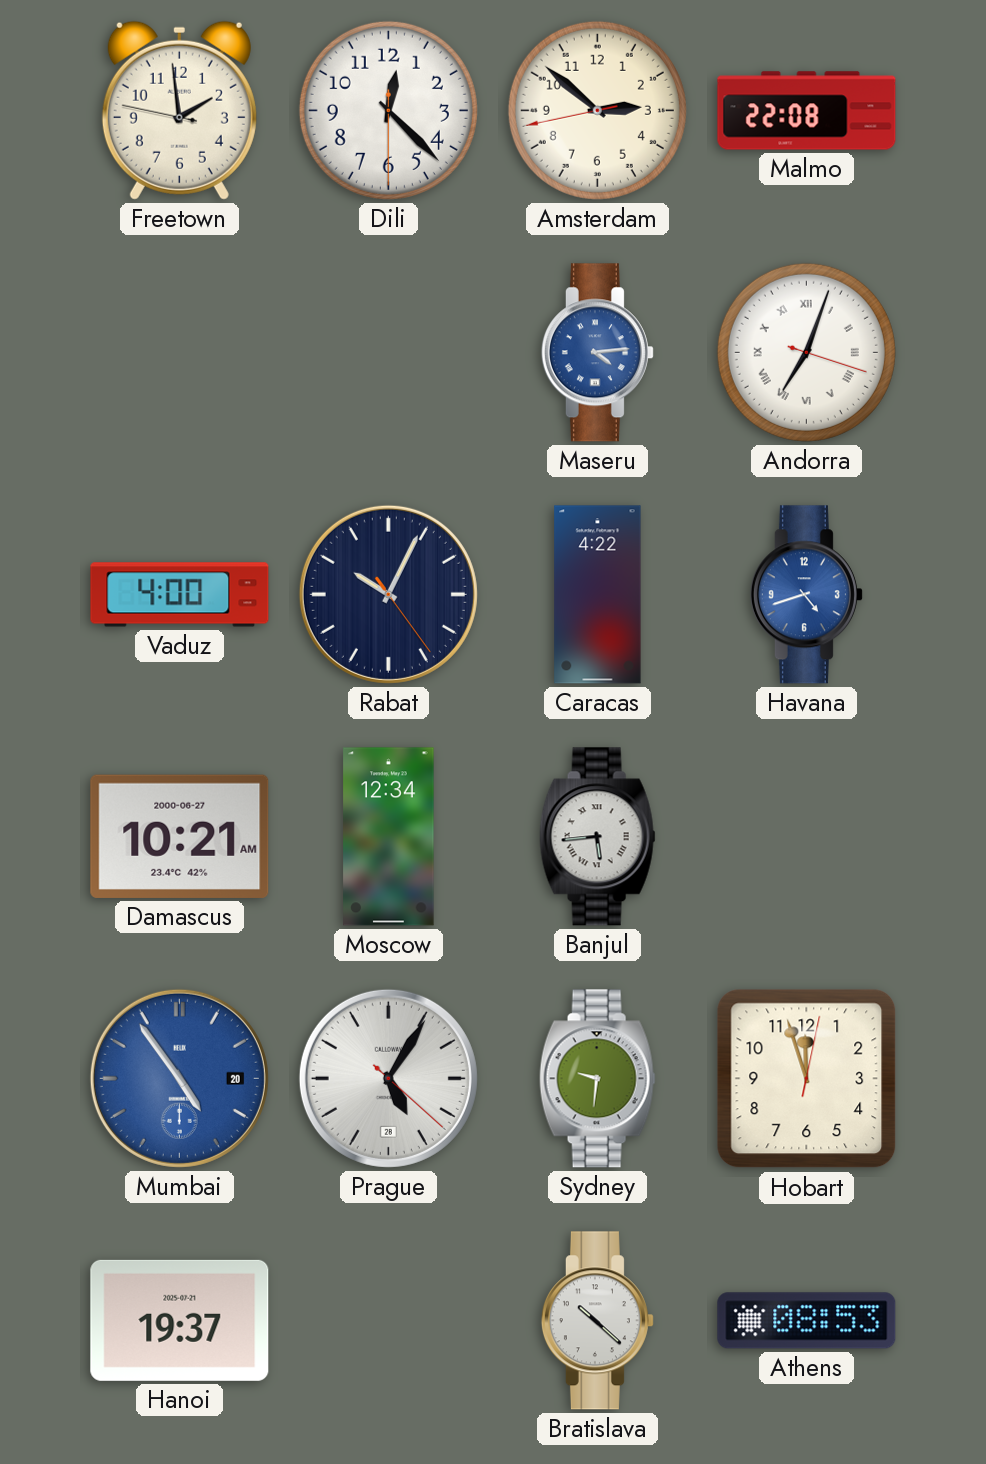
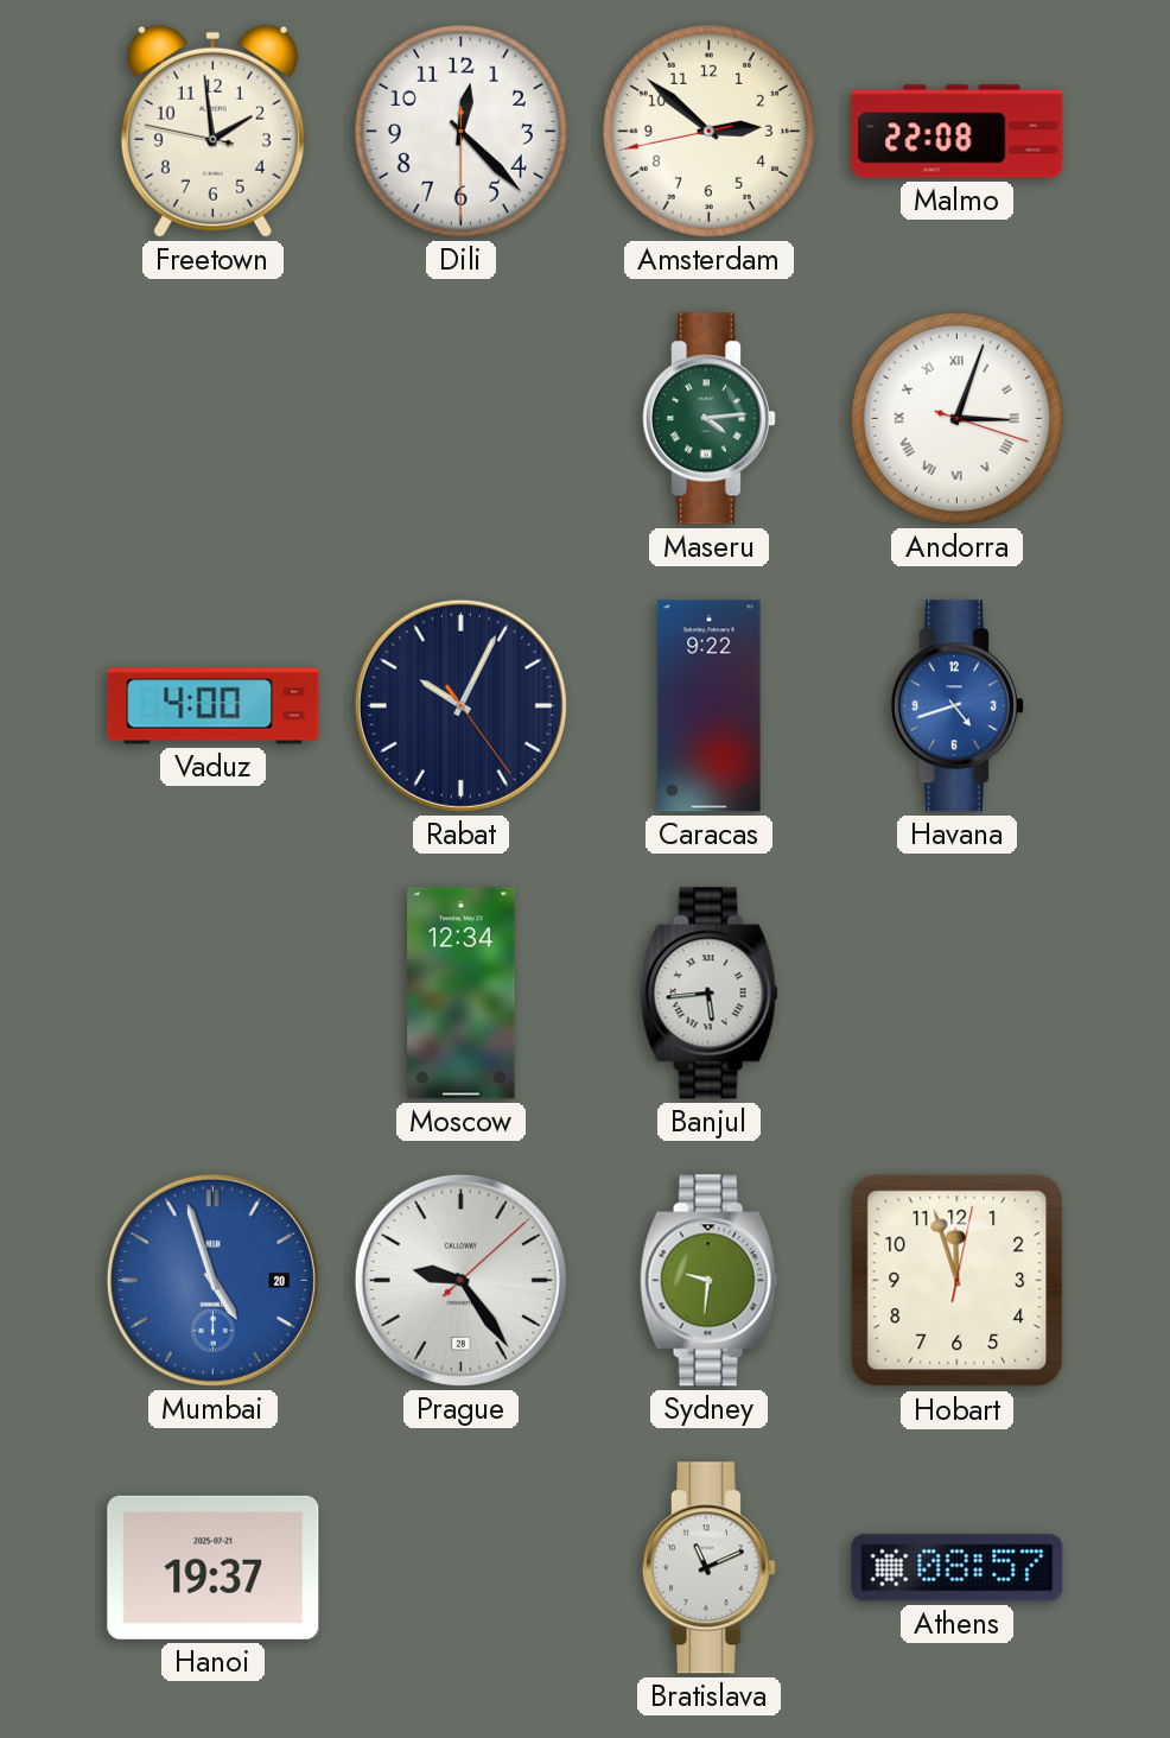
Maseru dial: blue -> green
Andorra: 7:03 -> 3:03
Caracas: 4:22 -> 9:22
Damascus: 10:21 -> none
Mumbai: 4:54 -> 4:57
Prague: 5:05 -> 9:24
Bratislava: 10:22 -> 11:11
Athens: 08:53 -> 08:57
